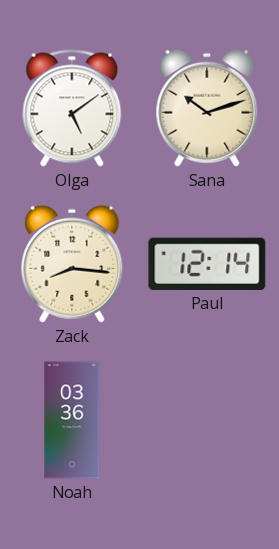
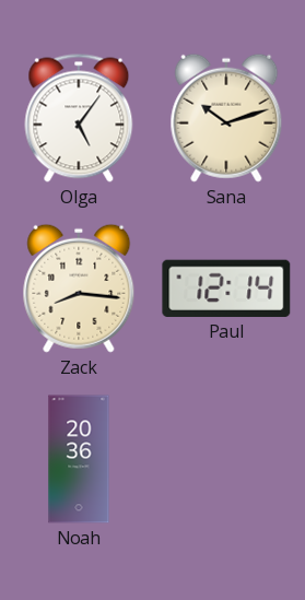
Olga: 5:09 -> 5:06
Noah: 03:36 -> 20:36
